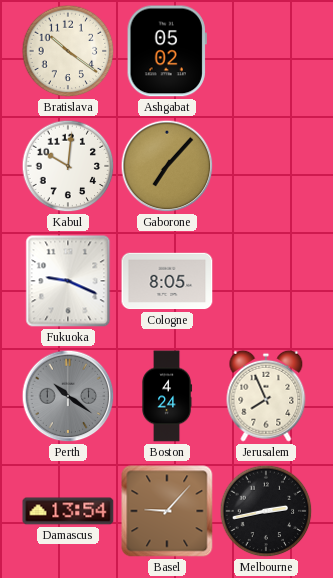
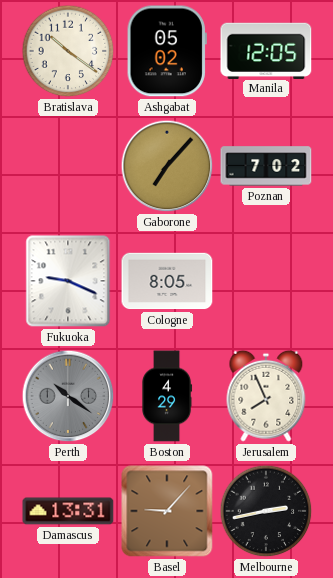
Manila: none -> 12:05
Kabul: 10:01 -> none
Poznan: none -> 7:02
Boston: 4:24 -> 4:29
Damascus: 13:54 -> 13:31
